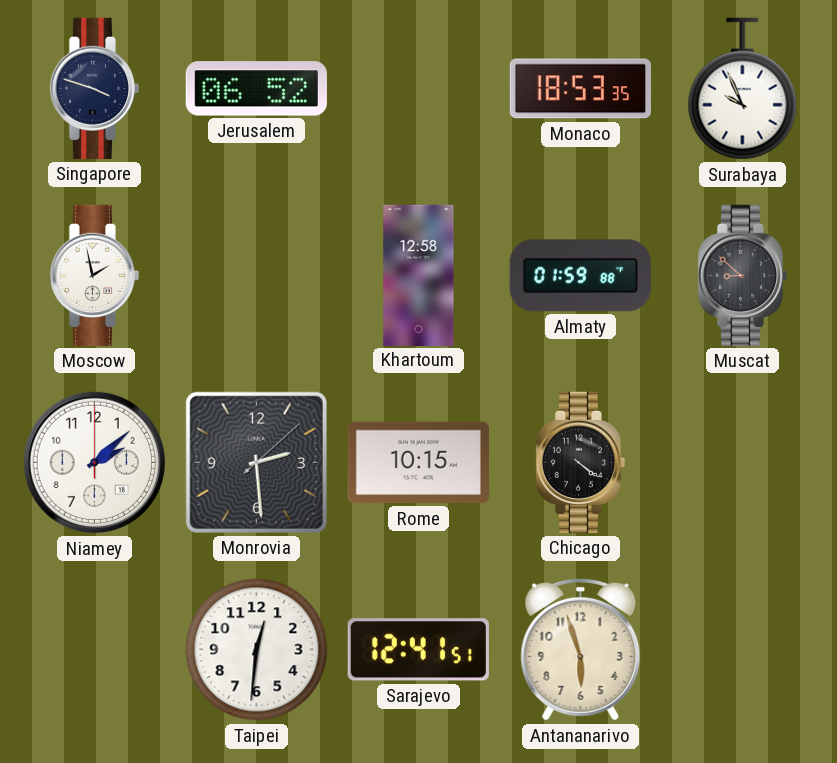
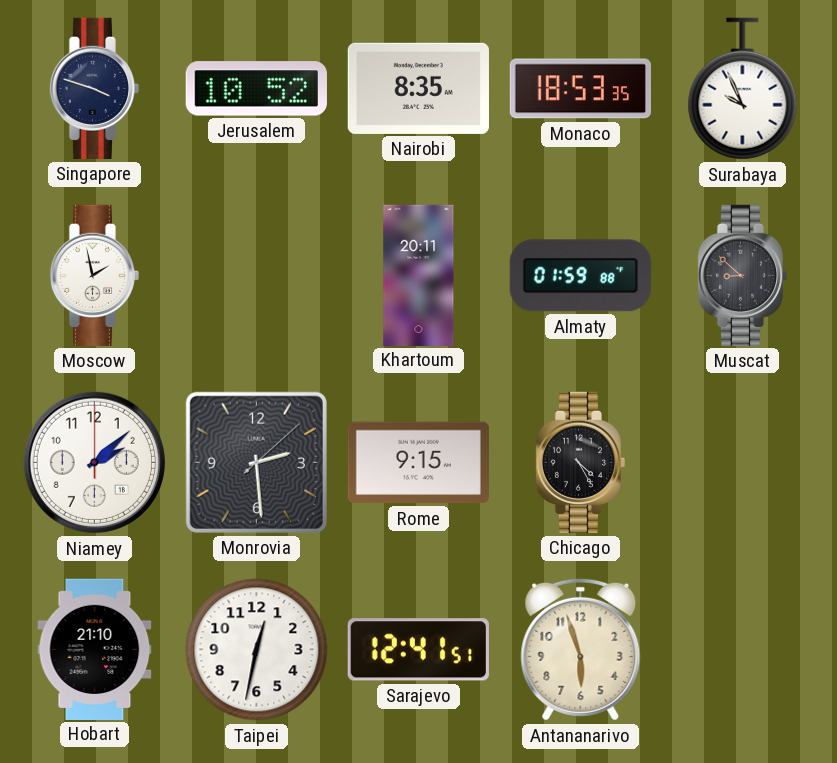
Jerusalem: 06:52 -> 10:52
Nairobi: none -> 8:35
Khartoum: 12:58 -> 20:11
Rome: 10:15 -> 9:15
Chicago: 4:21 -> 4:25
Hobart: none -> 21:10
Taipei: 12:31 -> 12:32
